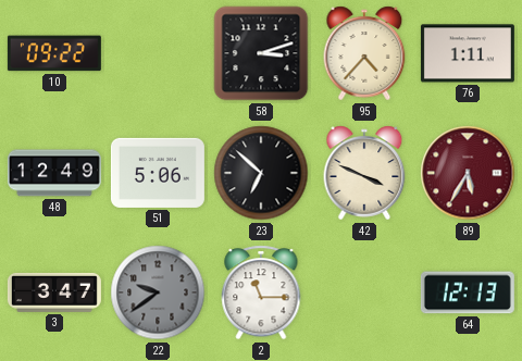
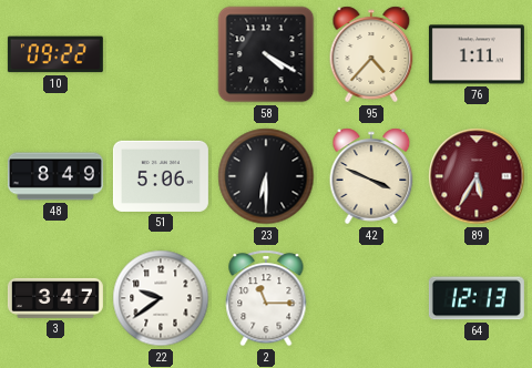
58: 3:12 -> 4:20
48: 12:49 -> 8:49
23: 6:52 -> 6:30
22 dial: grey -> white
